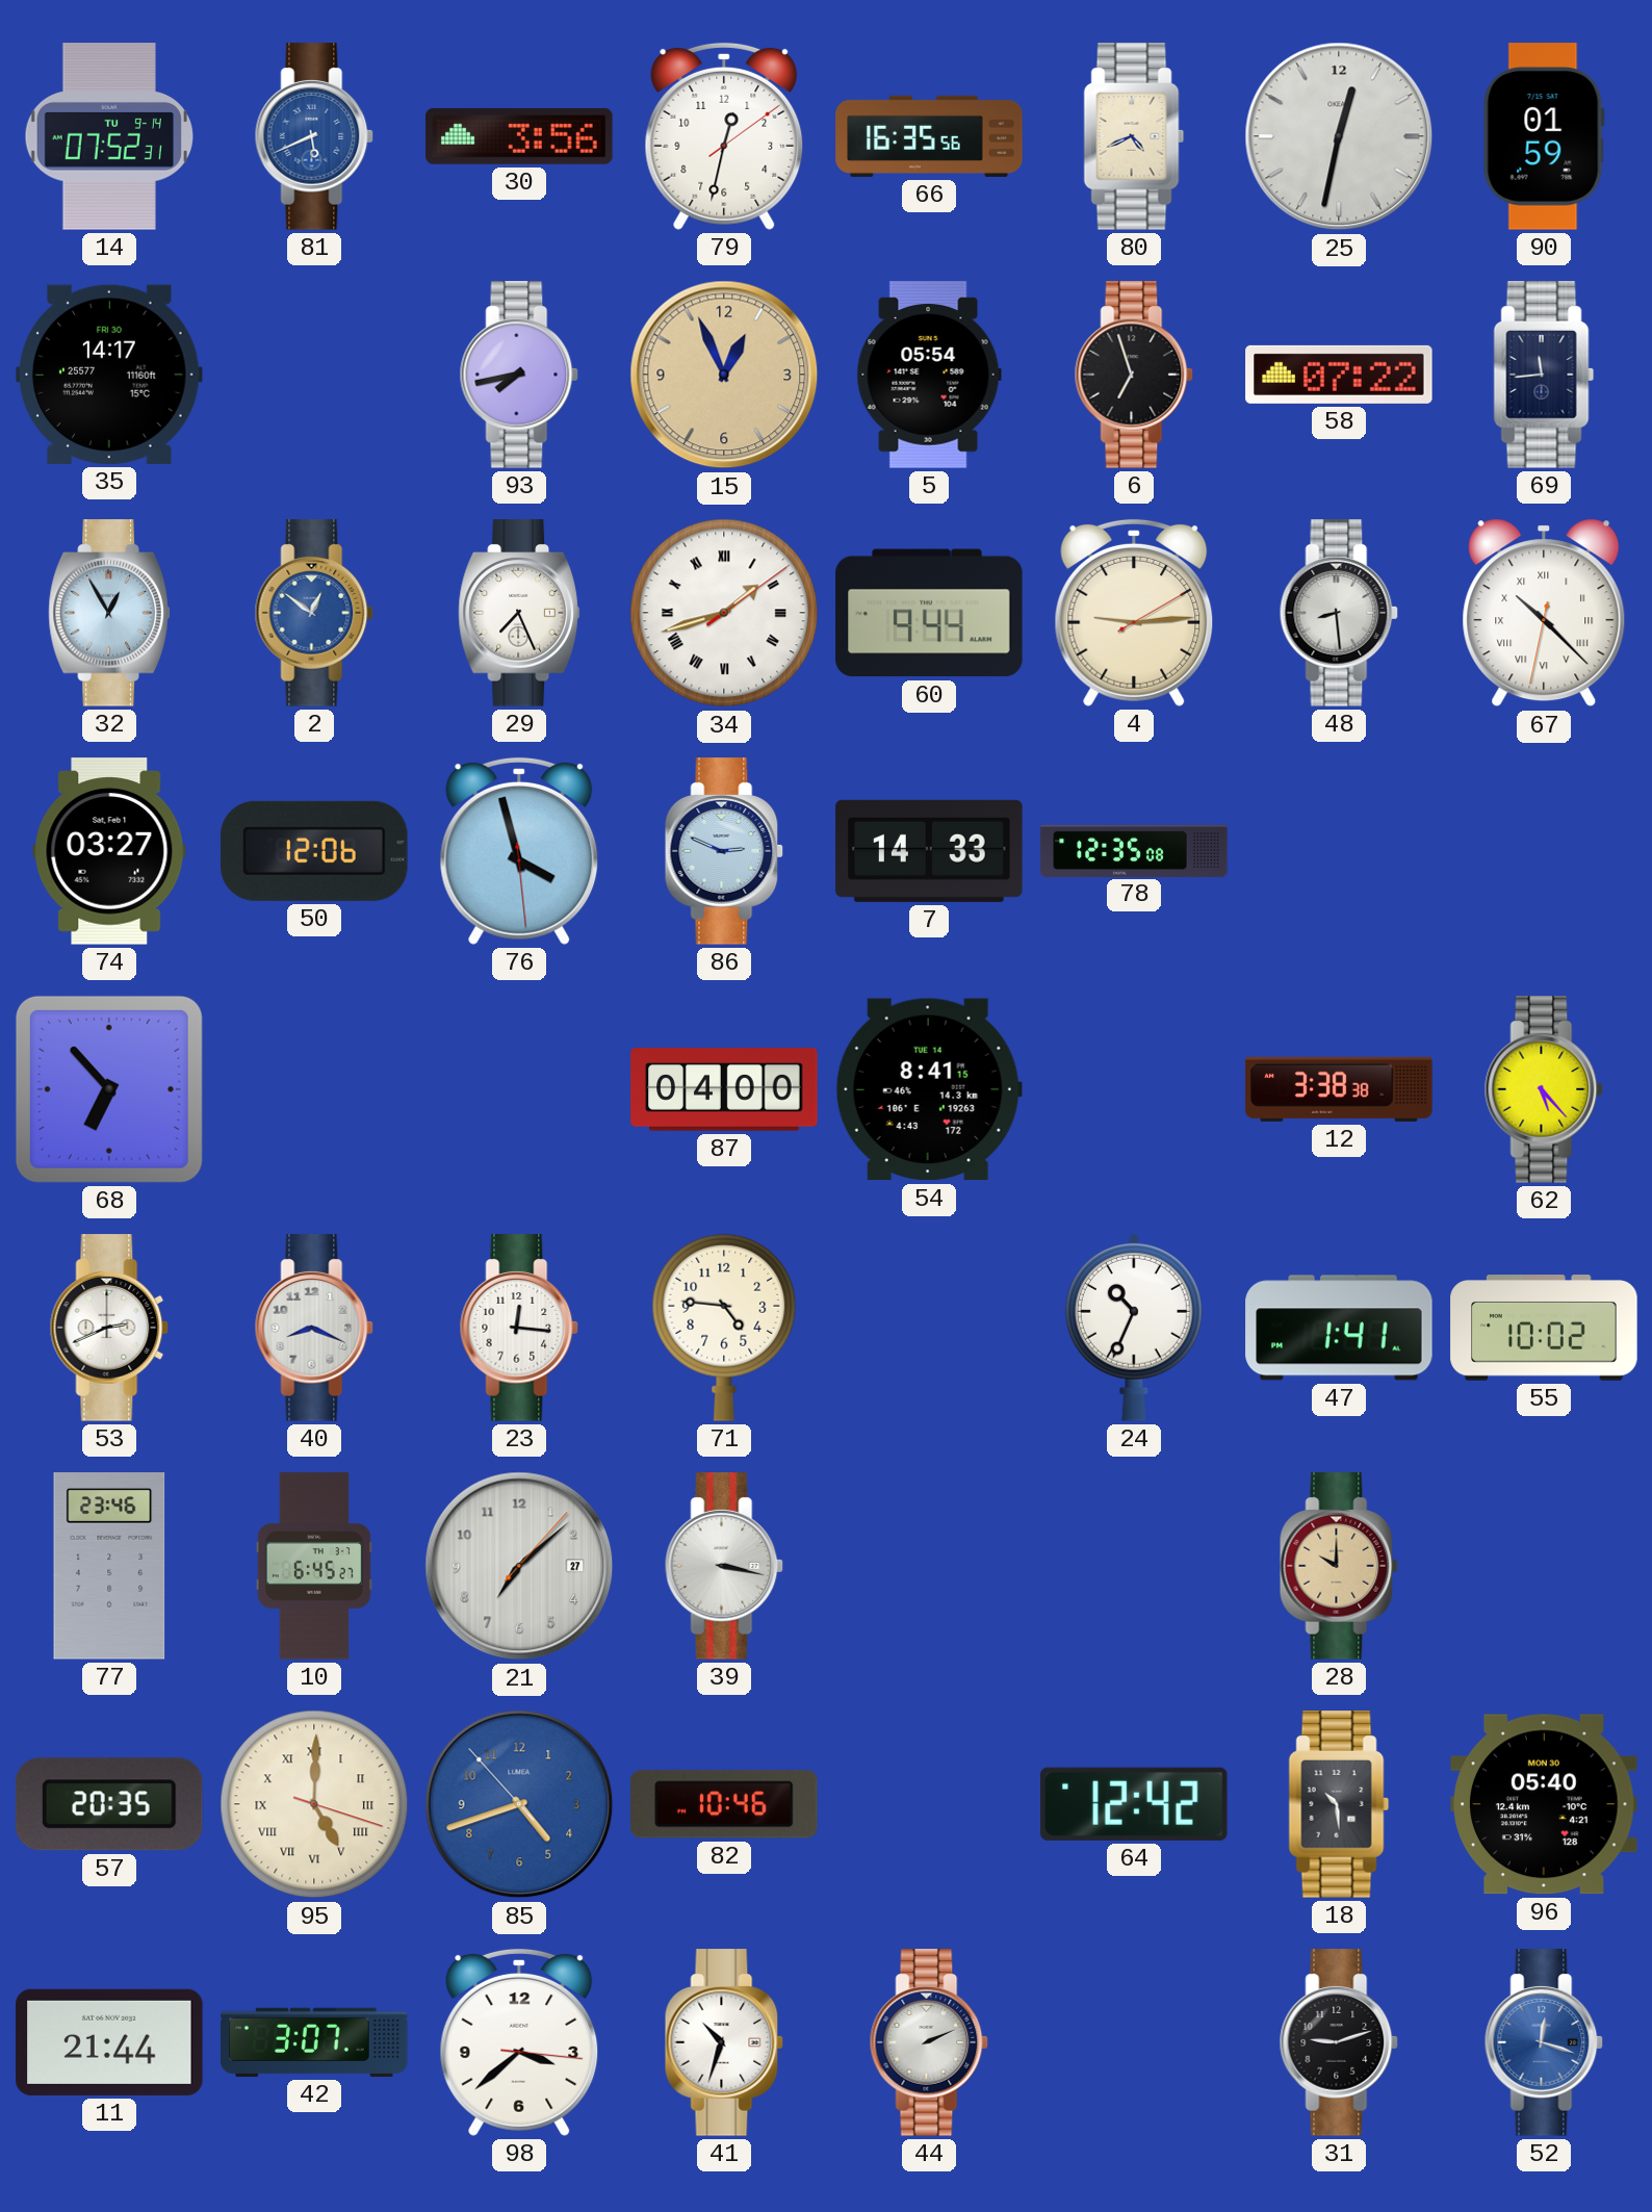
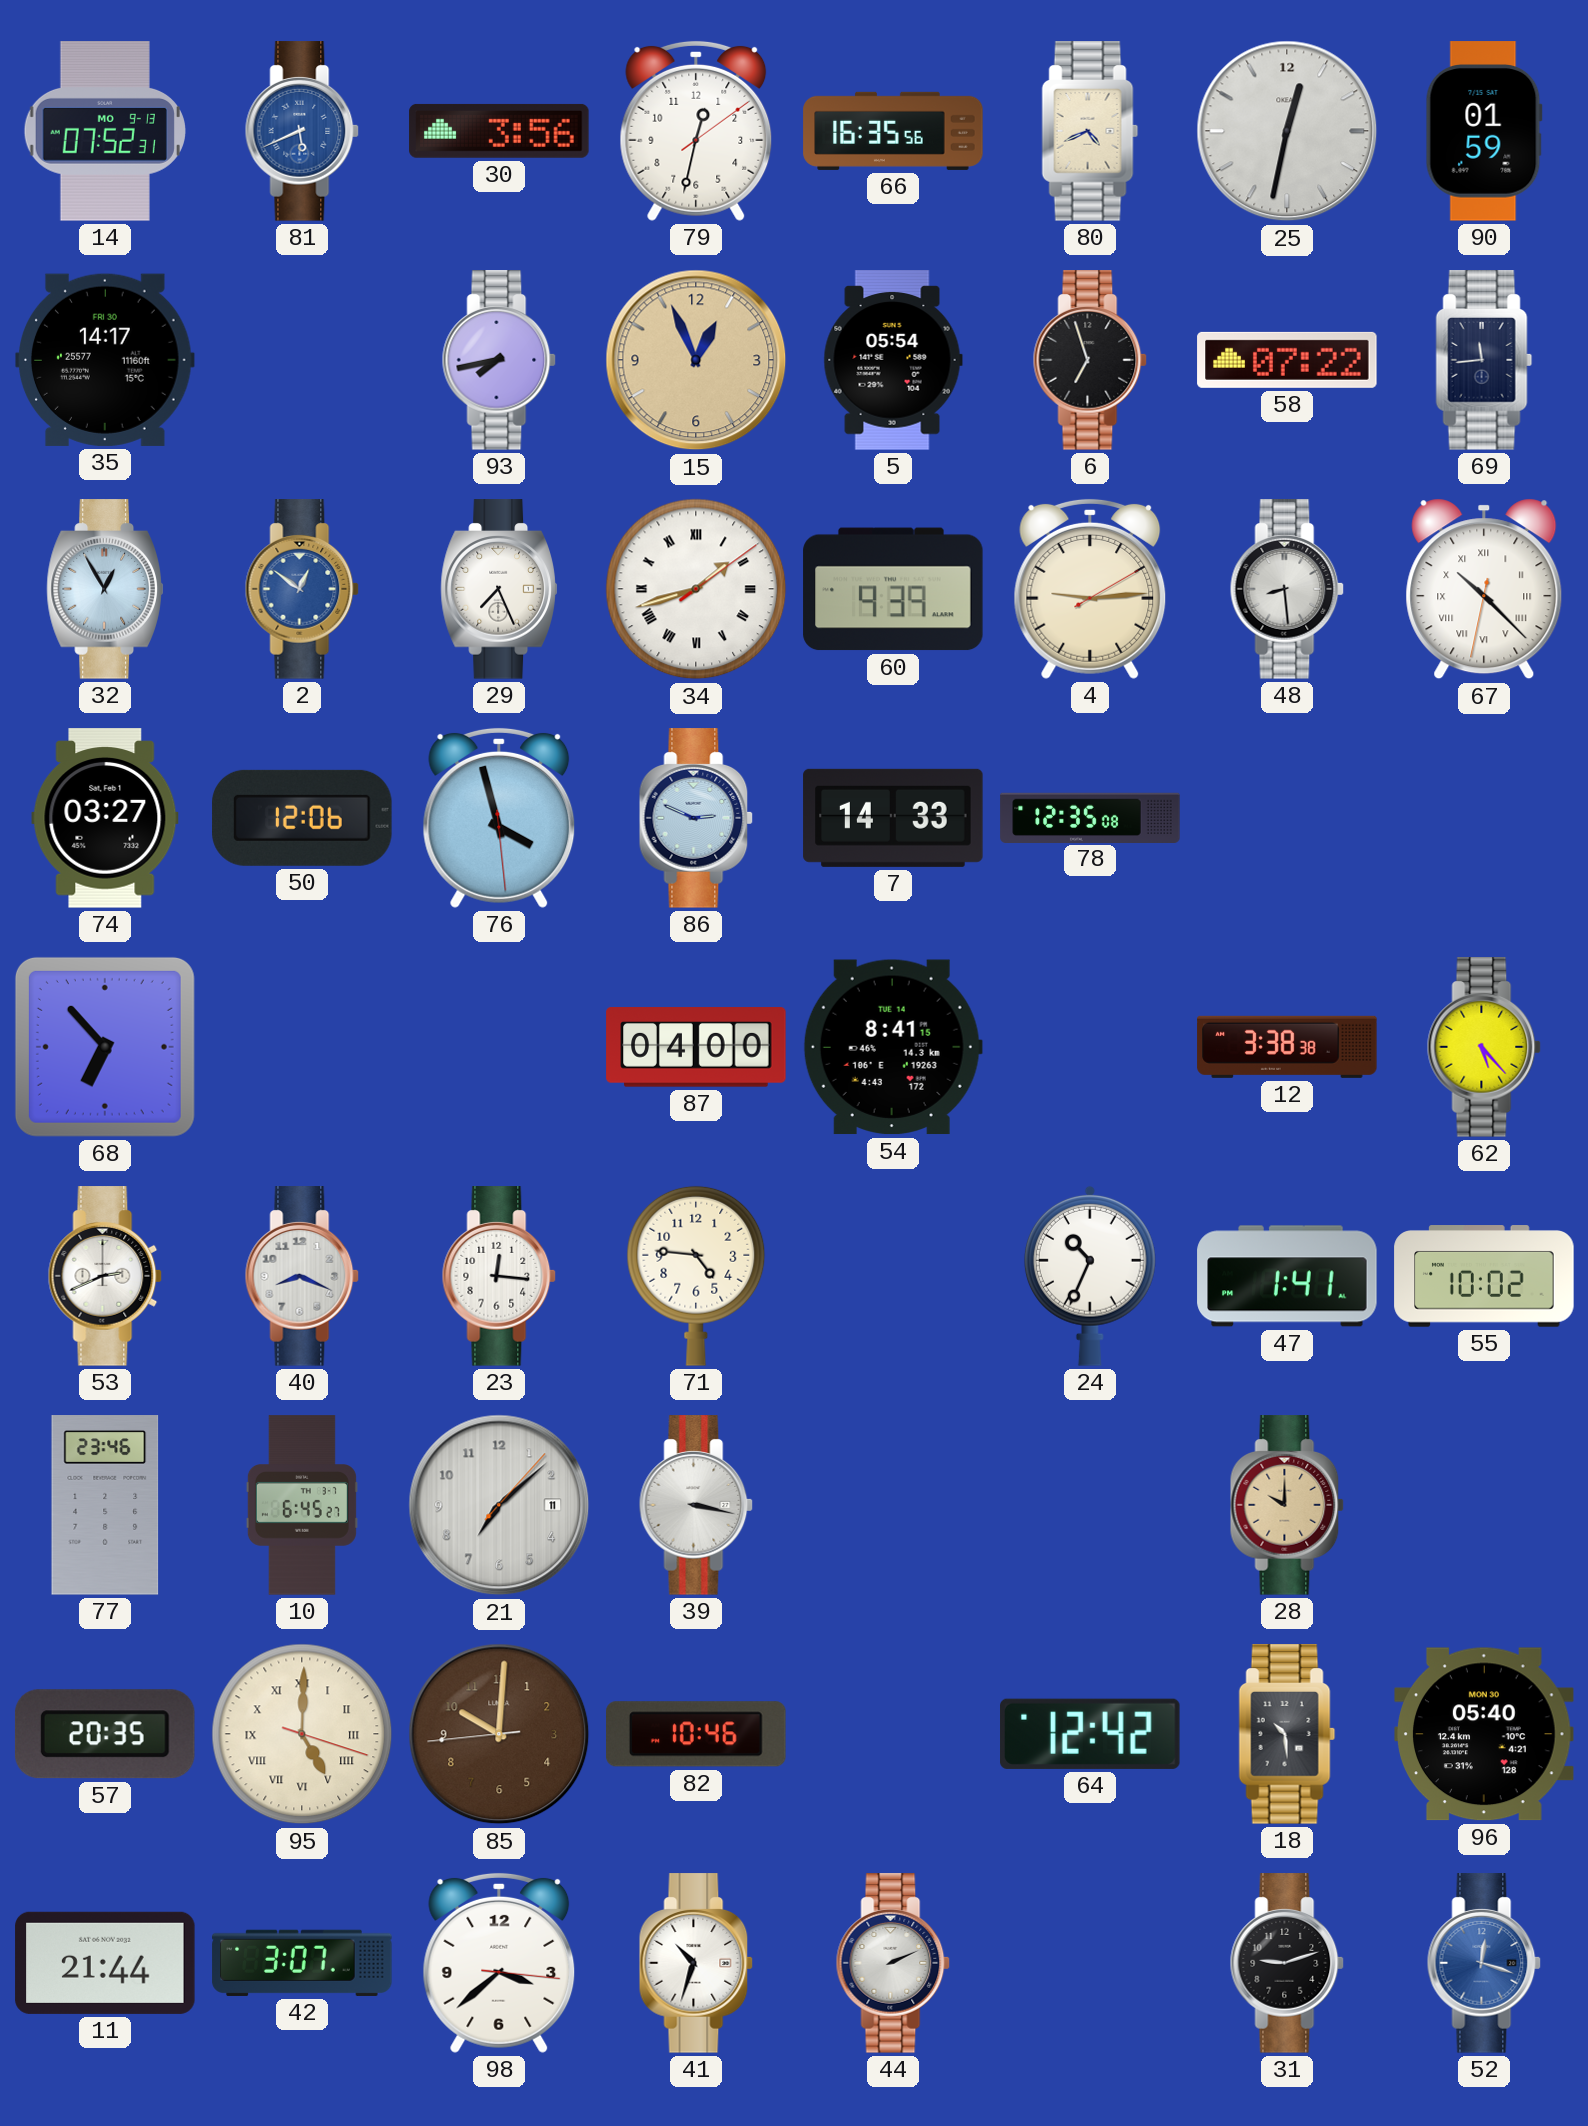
14 date: TU 9-14 -> MO 9-13
60: 9:44 -> 9:39
21 date: 27 -> 11
85: 4:41 -> 10:00
85 dial: blue -> brown
